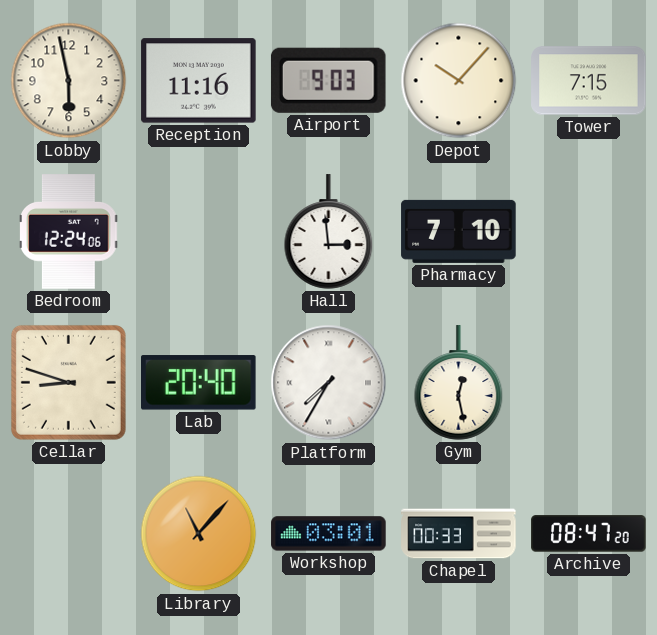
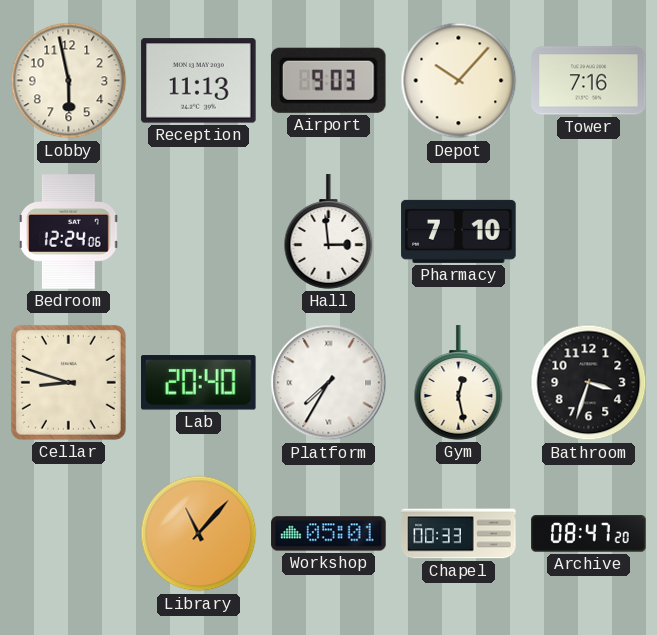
Reception: 11:16 -> 11:13
Tower: 7:15 -> 7:16
Bathroom: none -> 3:33
Workshop: 03:01 -> 05:01
